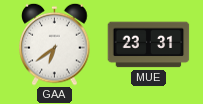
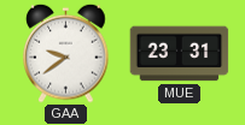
GAA: 6:39 -> 9:39
